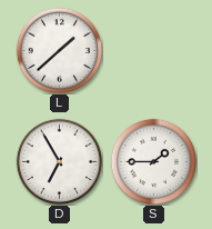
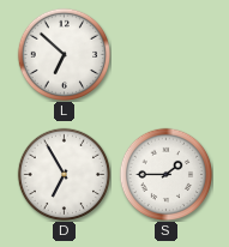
L: 1:38 -> 6:52
